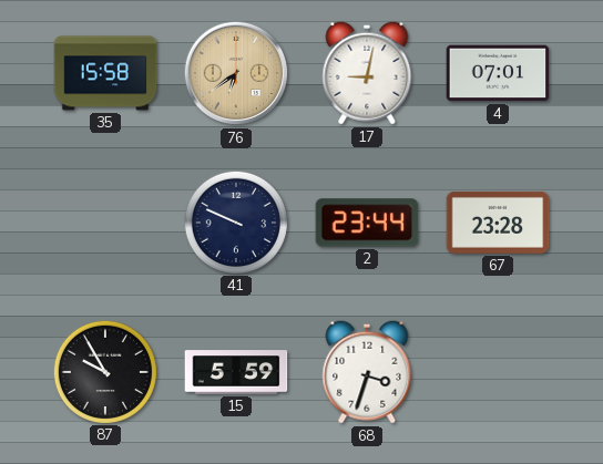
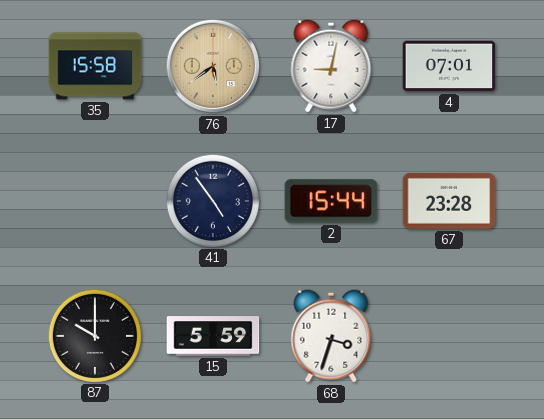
76: 6:39 -> 5:39
41: 9:49 -> 4:54
2: 23:44 -> 15:44
87: 9:55 -> 10:00
